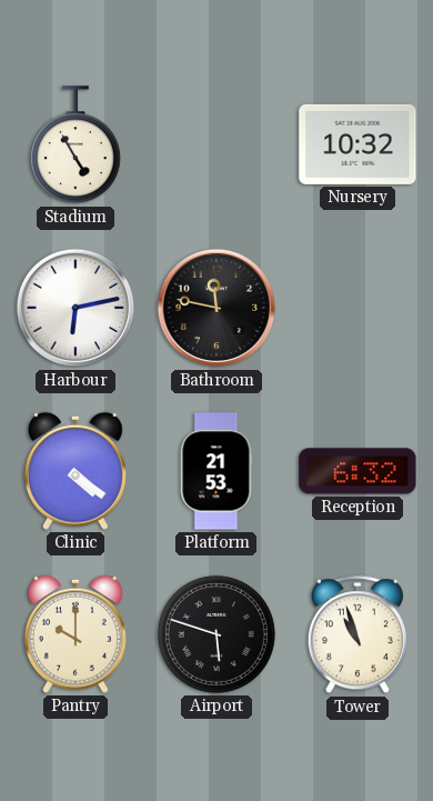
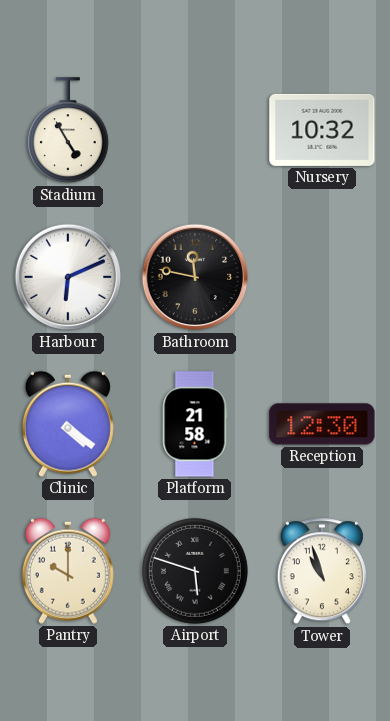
Harbour: 6:13 -> 6:11
Platform: 21:53 -> 21:58
Reception: 6:32 -> 12:30
